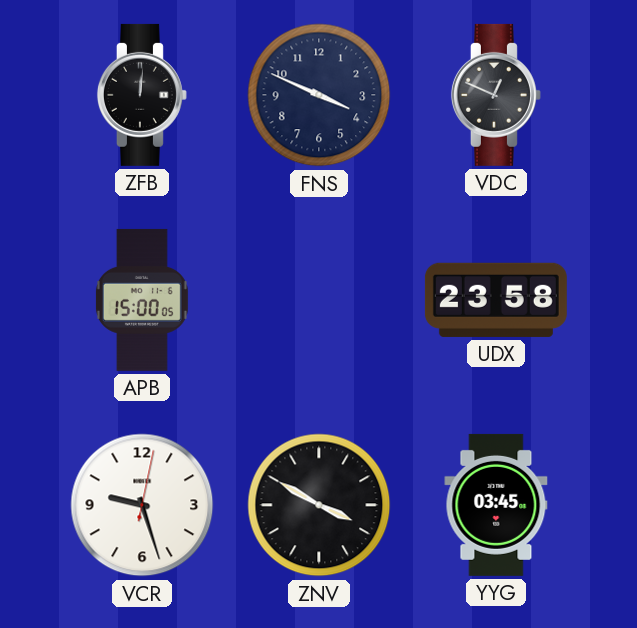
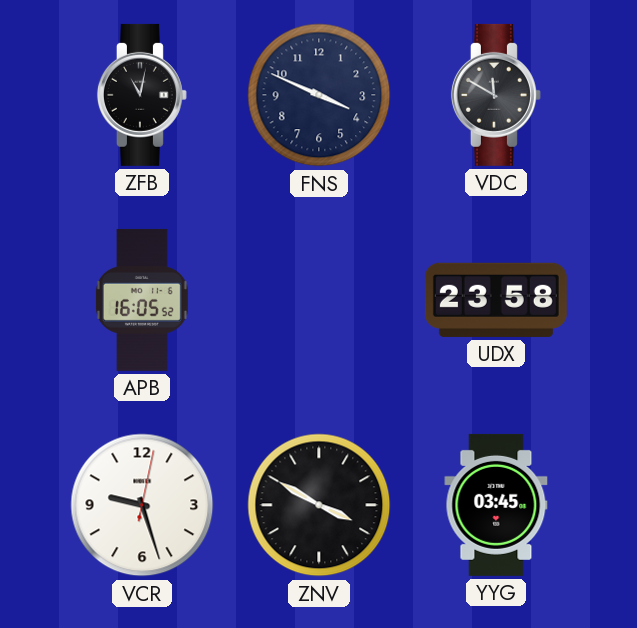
ZFB: 12:01 -> 11:02
VDC: 12:49 -> 11:50
APB: 15:00 -> 16:05
